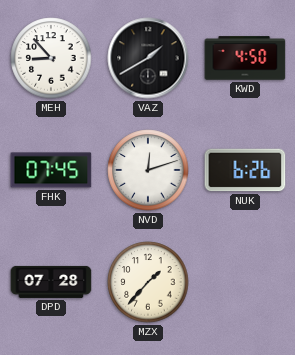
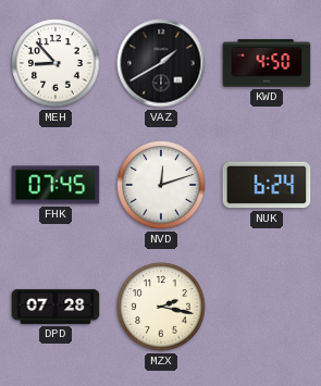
NUK: 6:26 -> 6:24
MZX: 1:37 -> 2:17
